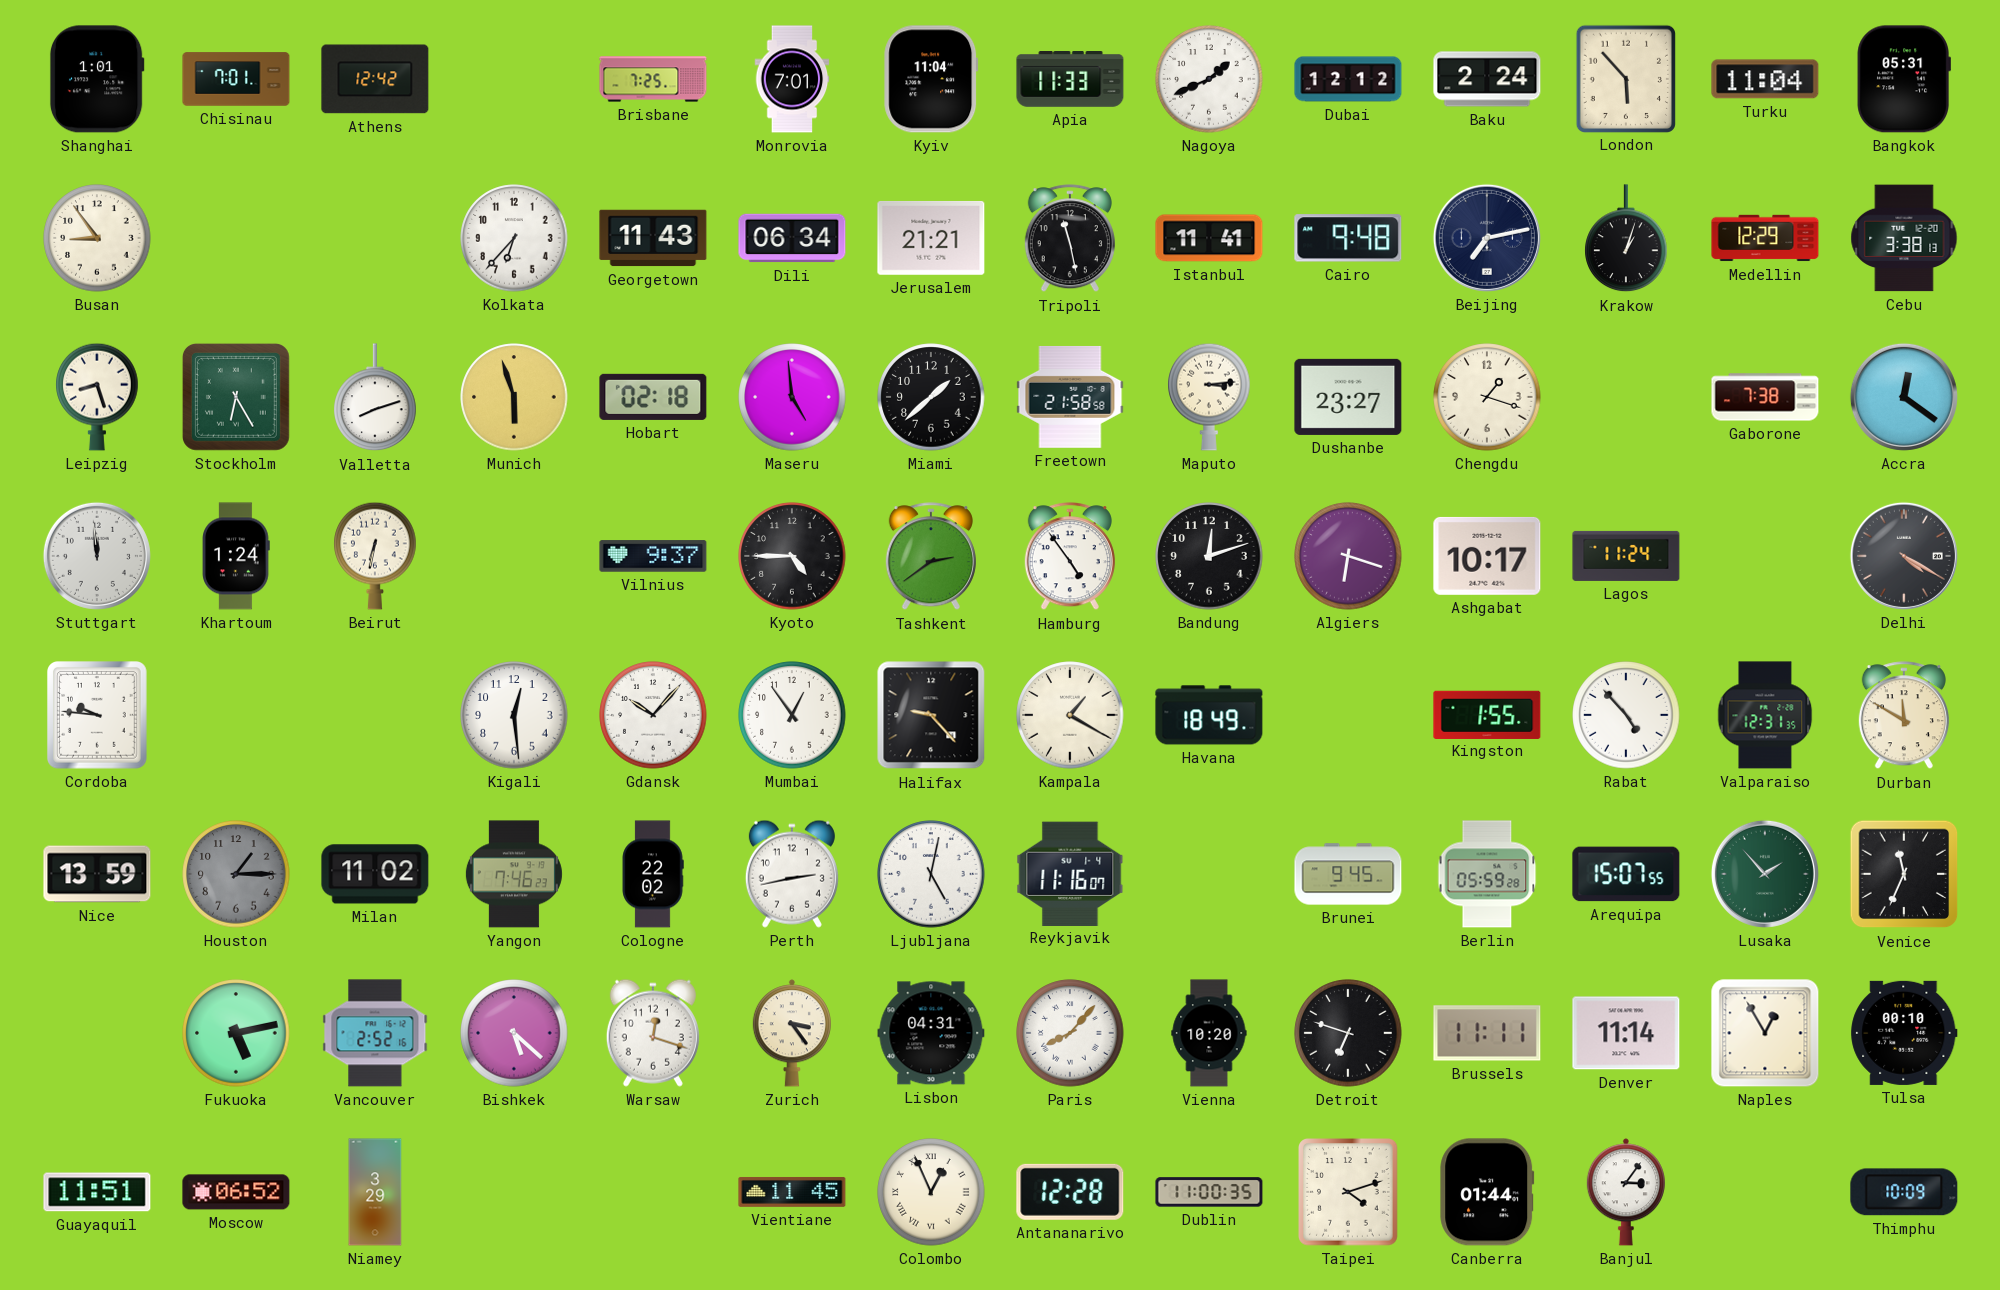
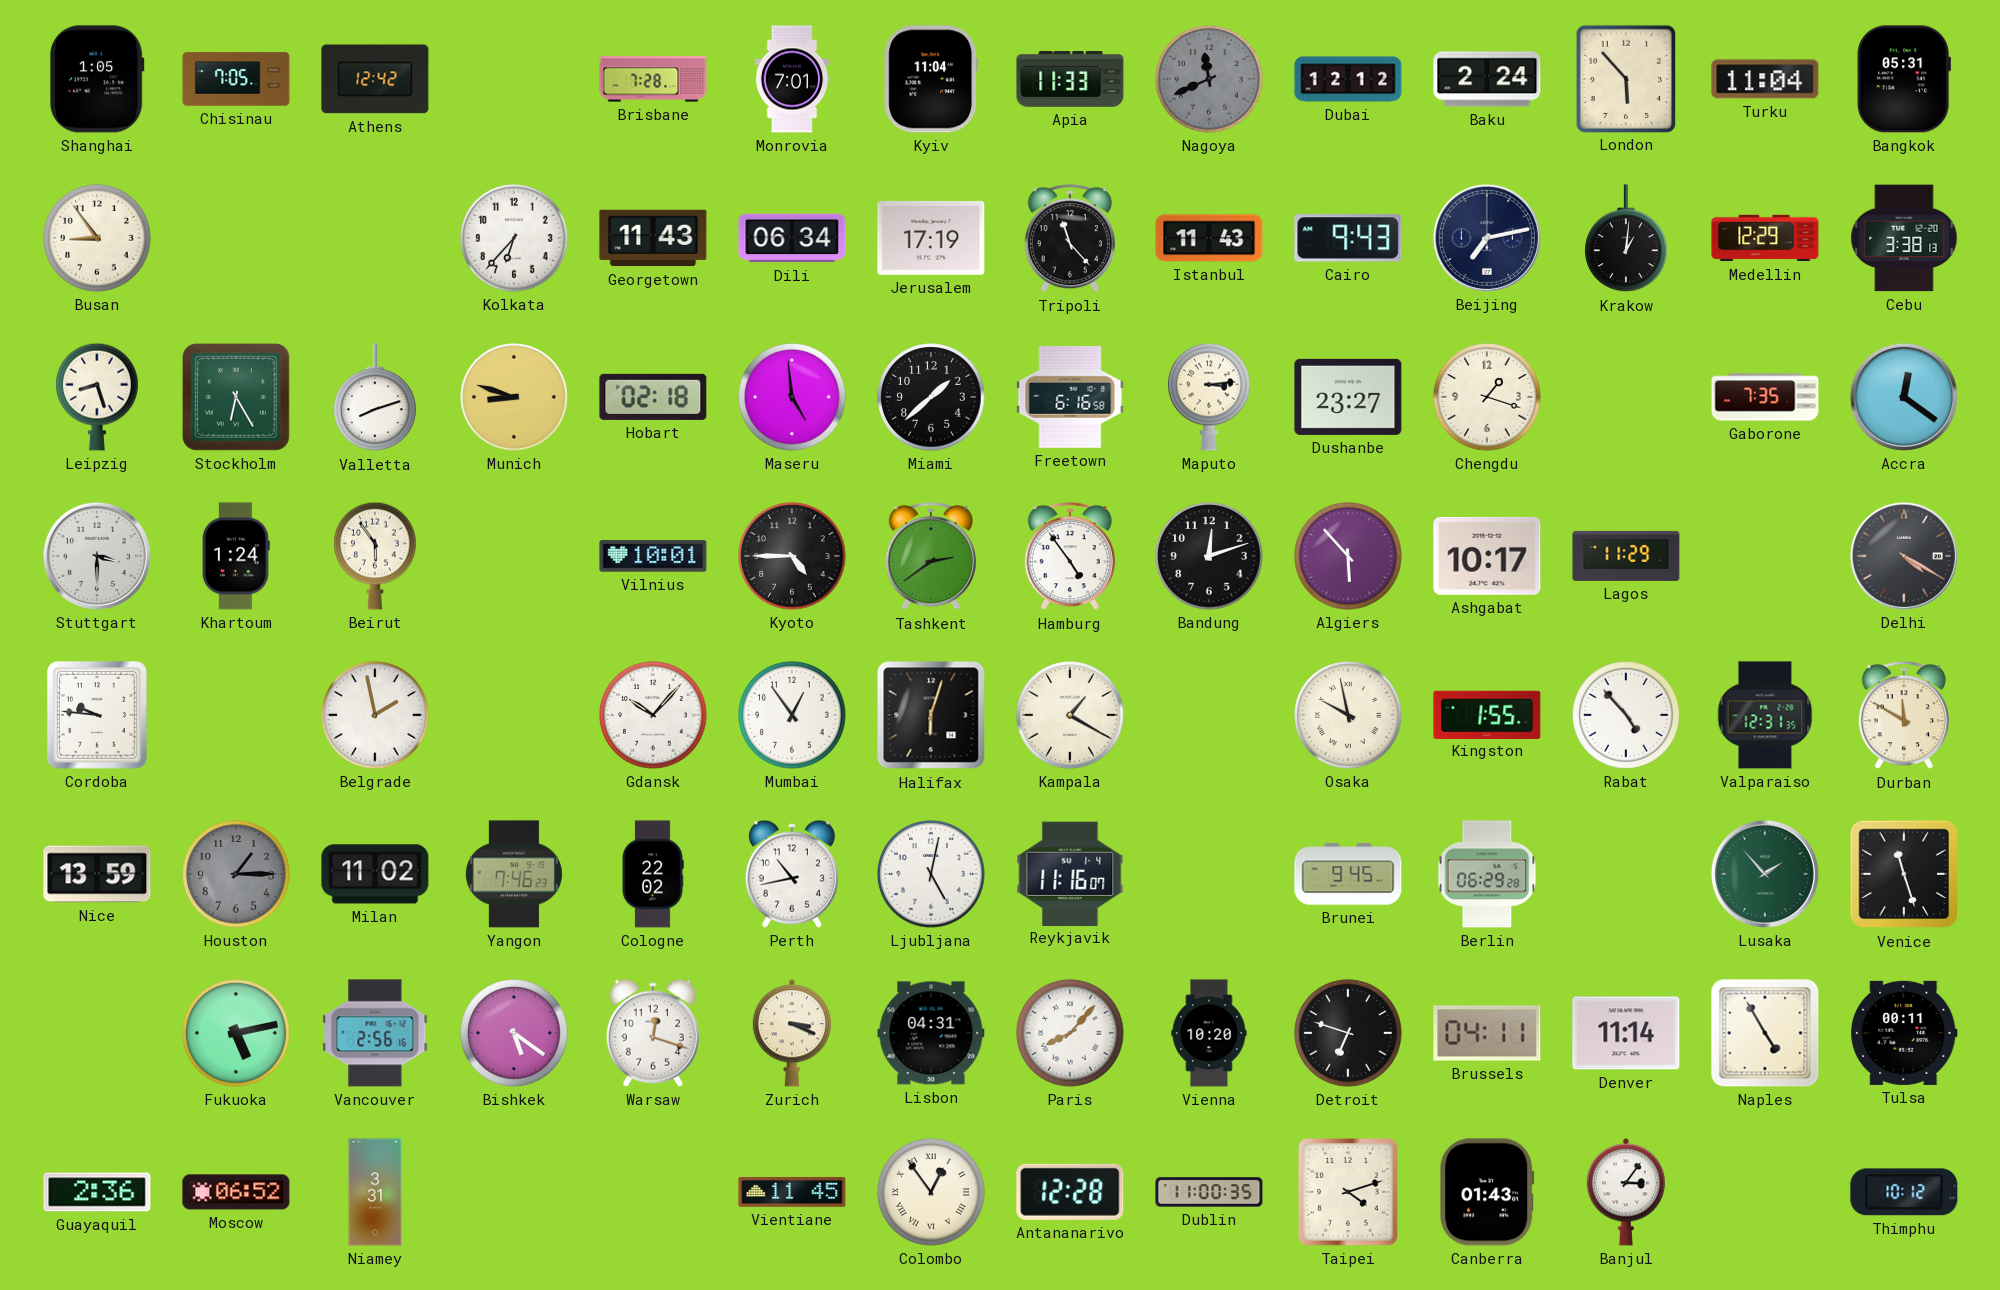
Shanghai: 1:01 -> 1:05
Chisinau: 7:01 -> 7:05
Brisbane: 7:25 -> 7:28
Nagoya: 1:41 -> 11:41
Nagoya dial: white -> grey
Jerusalem: 21:21 -> 17:19
Tripoli: 11:28 -> 11:23
Istanbul: 11:41 -> 11:43
Cairo: 9:48 -> 9:43
Krakow: 1:03 -> 1:01
Munich: 5:57 -> 8:48
Freetown: 21:58 -> 6:16
Gaborone: 7:38 -> 7:35
Stuttgart: 11:59 -> 3:30
Beirut: 6:32 -> 5:54
Vilnius: 9:37 -> 10:01
Algiers: 6:18 -> 5:53
Lagos: 11:24 -> 11:29
Belgrade: none -> 1:58
Kigali: 12:29 -> none
Halifax: 9:23 -> 6:03
Havana: 18:49 -> none
Osaka: none -> 9:58
Perth: 2:43 -> 10:43
Berlin: 05:59 -> 06:29
Arequipa: 15:07 -> none
Venice: 11:34 -> 11:27
Vancouver: 2:52 -> 2:56
Bishkek: 5:22 -> 5:21
Zurich: 3:24 -> 3:19
Brussels: 11:11 -> 04:11
Naples: 12:55 -> 4:55
Tulsa: 00:10 -> 00:11
Guayaquil: 11:51 -> 2:36
Niamey: 3:29 -> 3:31
Colombo: 12:56 -> 12:54
Canberra: 01:44 -> 01:43
Thimphu: 10:09 -> 10:12
